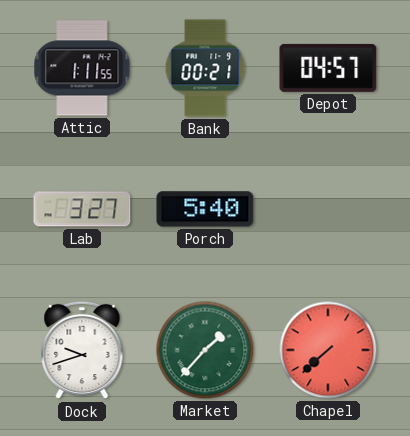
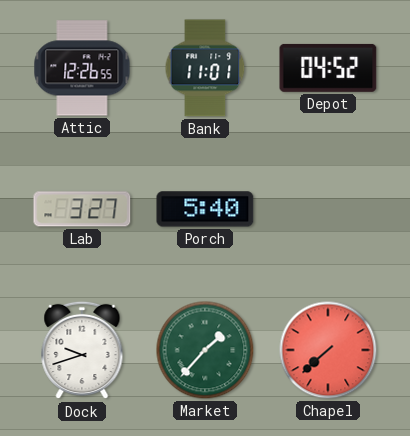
Attic: 1:11 -> 12:26
Bank: 00:21 -> 11:01
Depot: 04:57 -> 04:52
